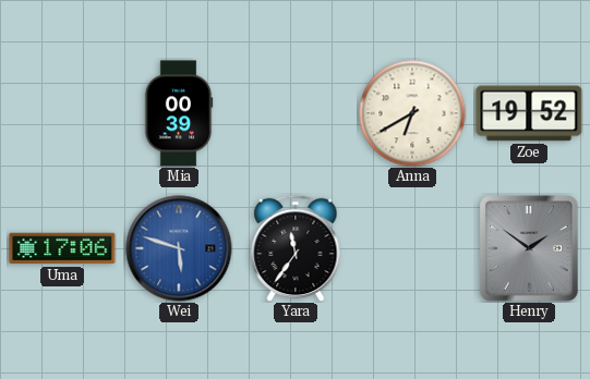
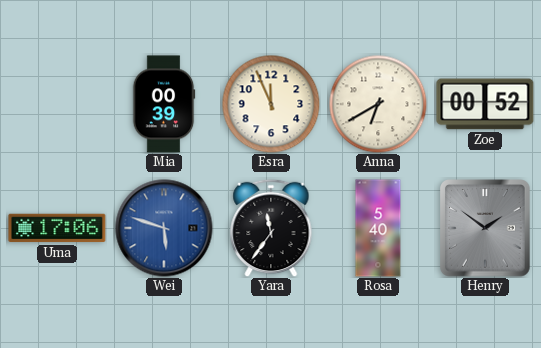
Esra: none -> 11:56
Zoe: 19:52 -> 00:52
Rosa: none -> 5:40
